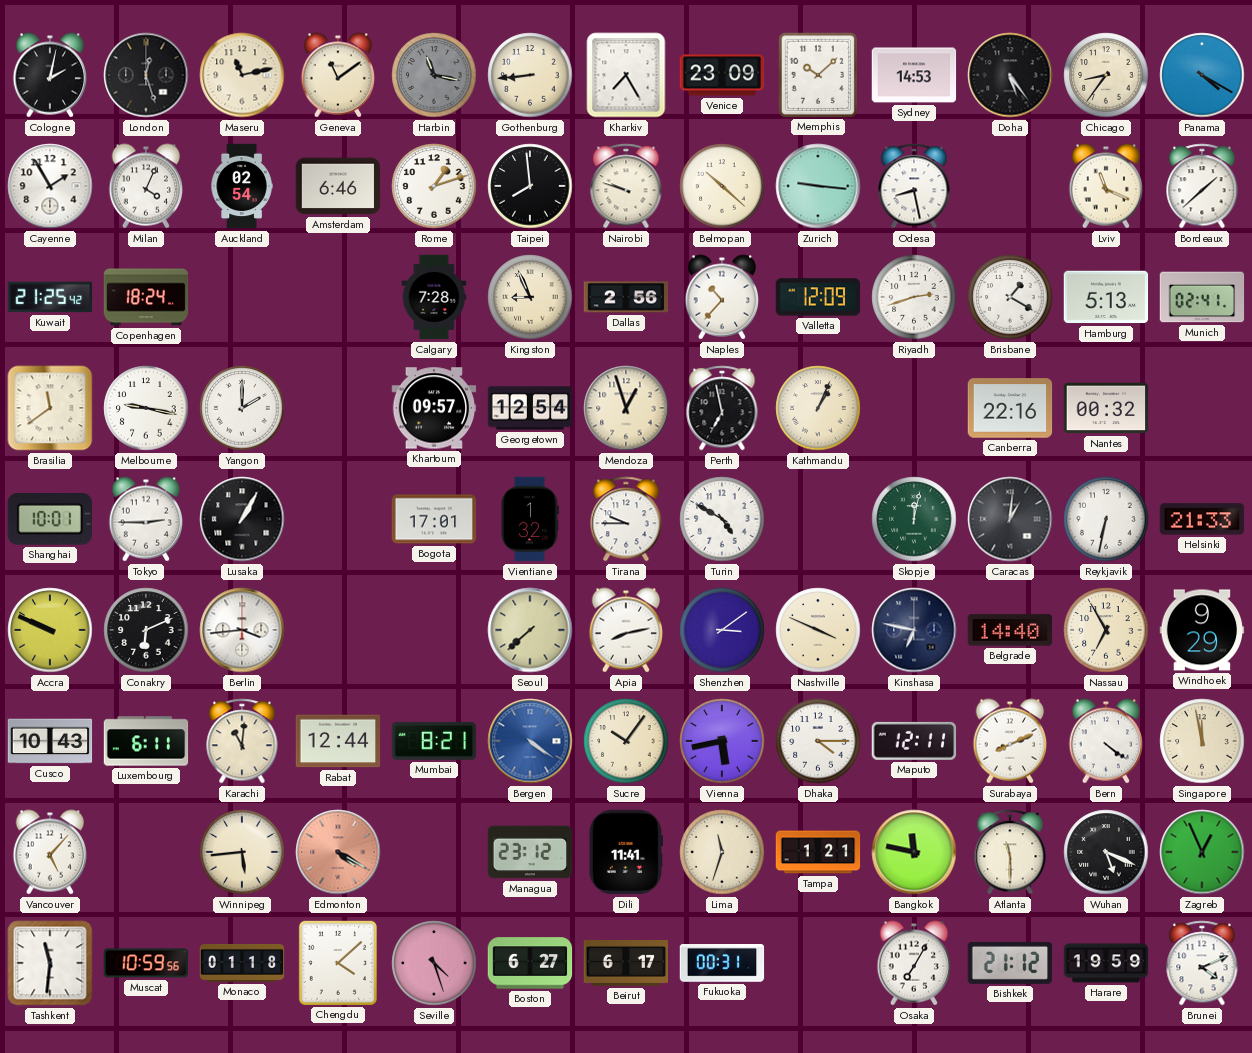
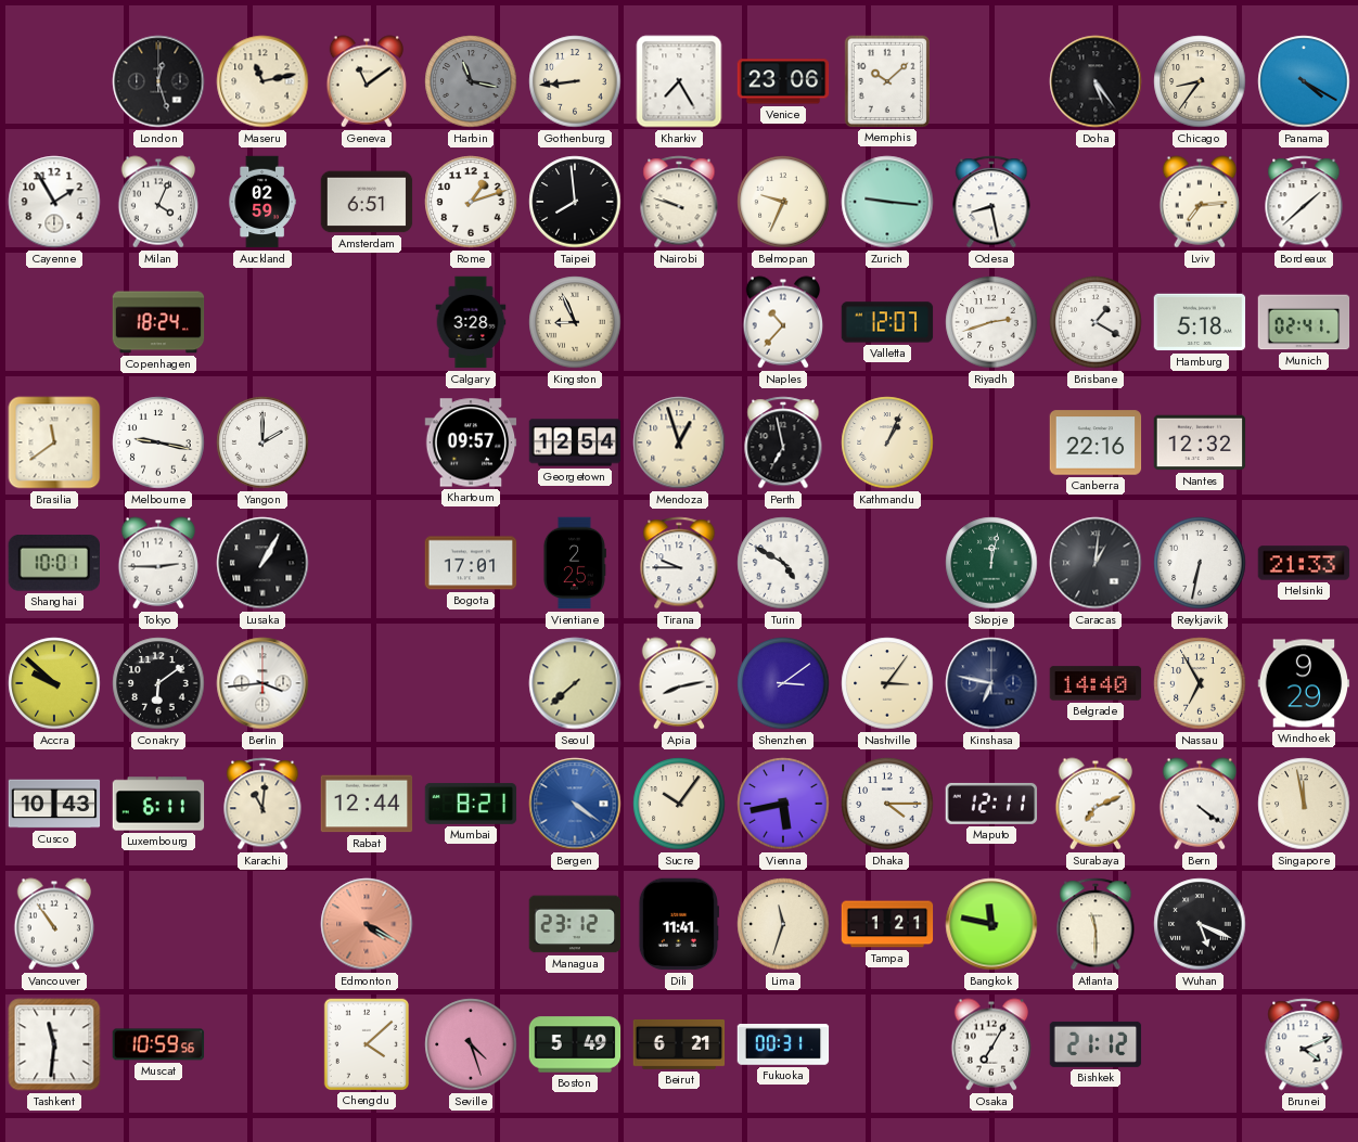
Cologne: 2:02 -> none
Venice: 23:09 -> 23:06
Sydney: 14:53 -> none
Auckland: 02:54 -> 02:59
Amsterdam: 6:46 -> 6:51
Belmopan: 10:22 -> 9:34
Lviv: 11:19 -> 7:14
Kuwait: 21:25 -> none
Calgary: 7:28 -> 3:28
Dallas: 2:56 -> none
Valletta: 12:09 -> 12:07
Hamburg: 5:13 -> 5:18
Nantes: 00:32 -> 12:32
Vientiane: 1:32 -> 2:25
Accra: 9:49 -> 9:52
Conakry: 6:11 -> 6:09
Nashville: 3:49 -> 3:06
Surabaya: 8:11 -> 7:11
Vancouver: 5:07 -> 10:54
Winnipeg: 5:44 -> none
Zagreb: 12:56 -> none
Monaco: 01:18 -> none
Boston: 6:27 -> 5:49
Beirut: 6:17 -> 6:21
Harare: 19:59 -> none
